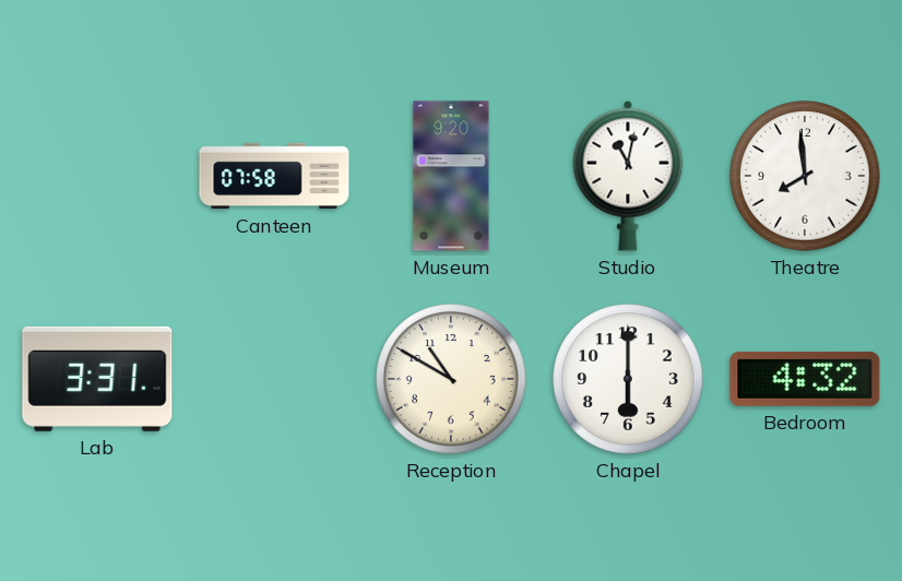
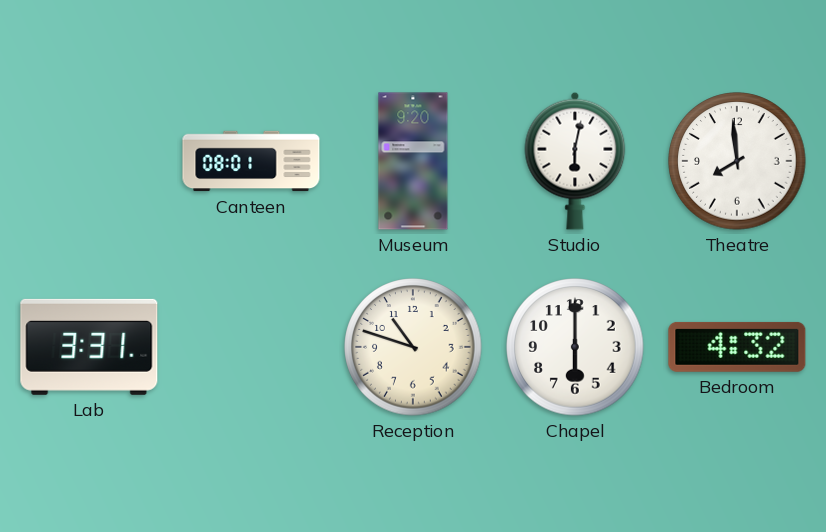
Canteen: 07:58 -> 08:01
Studio: 11:02 -> 6:02
Reception: 10:50 -> 10:48
